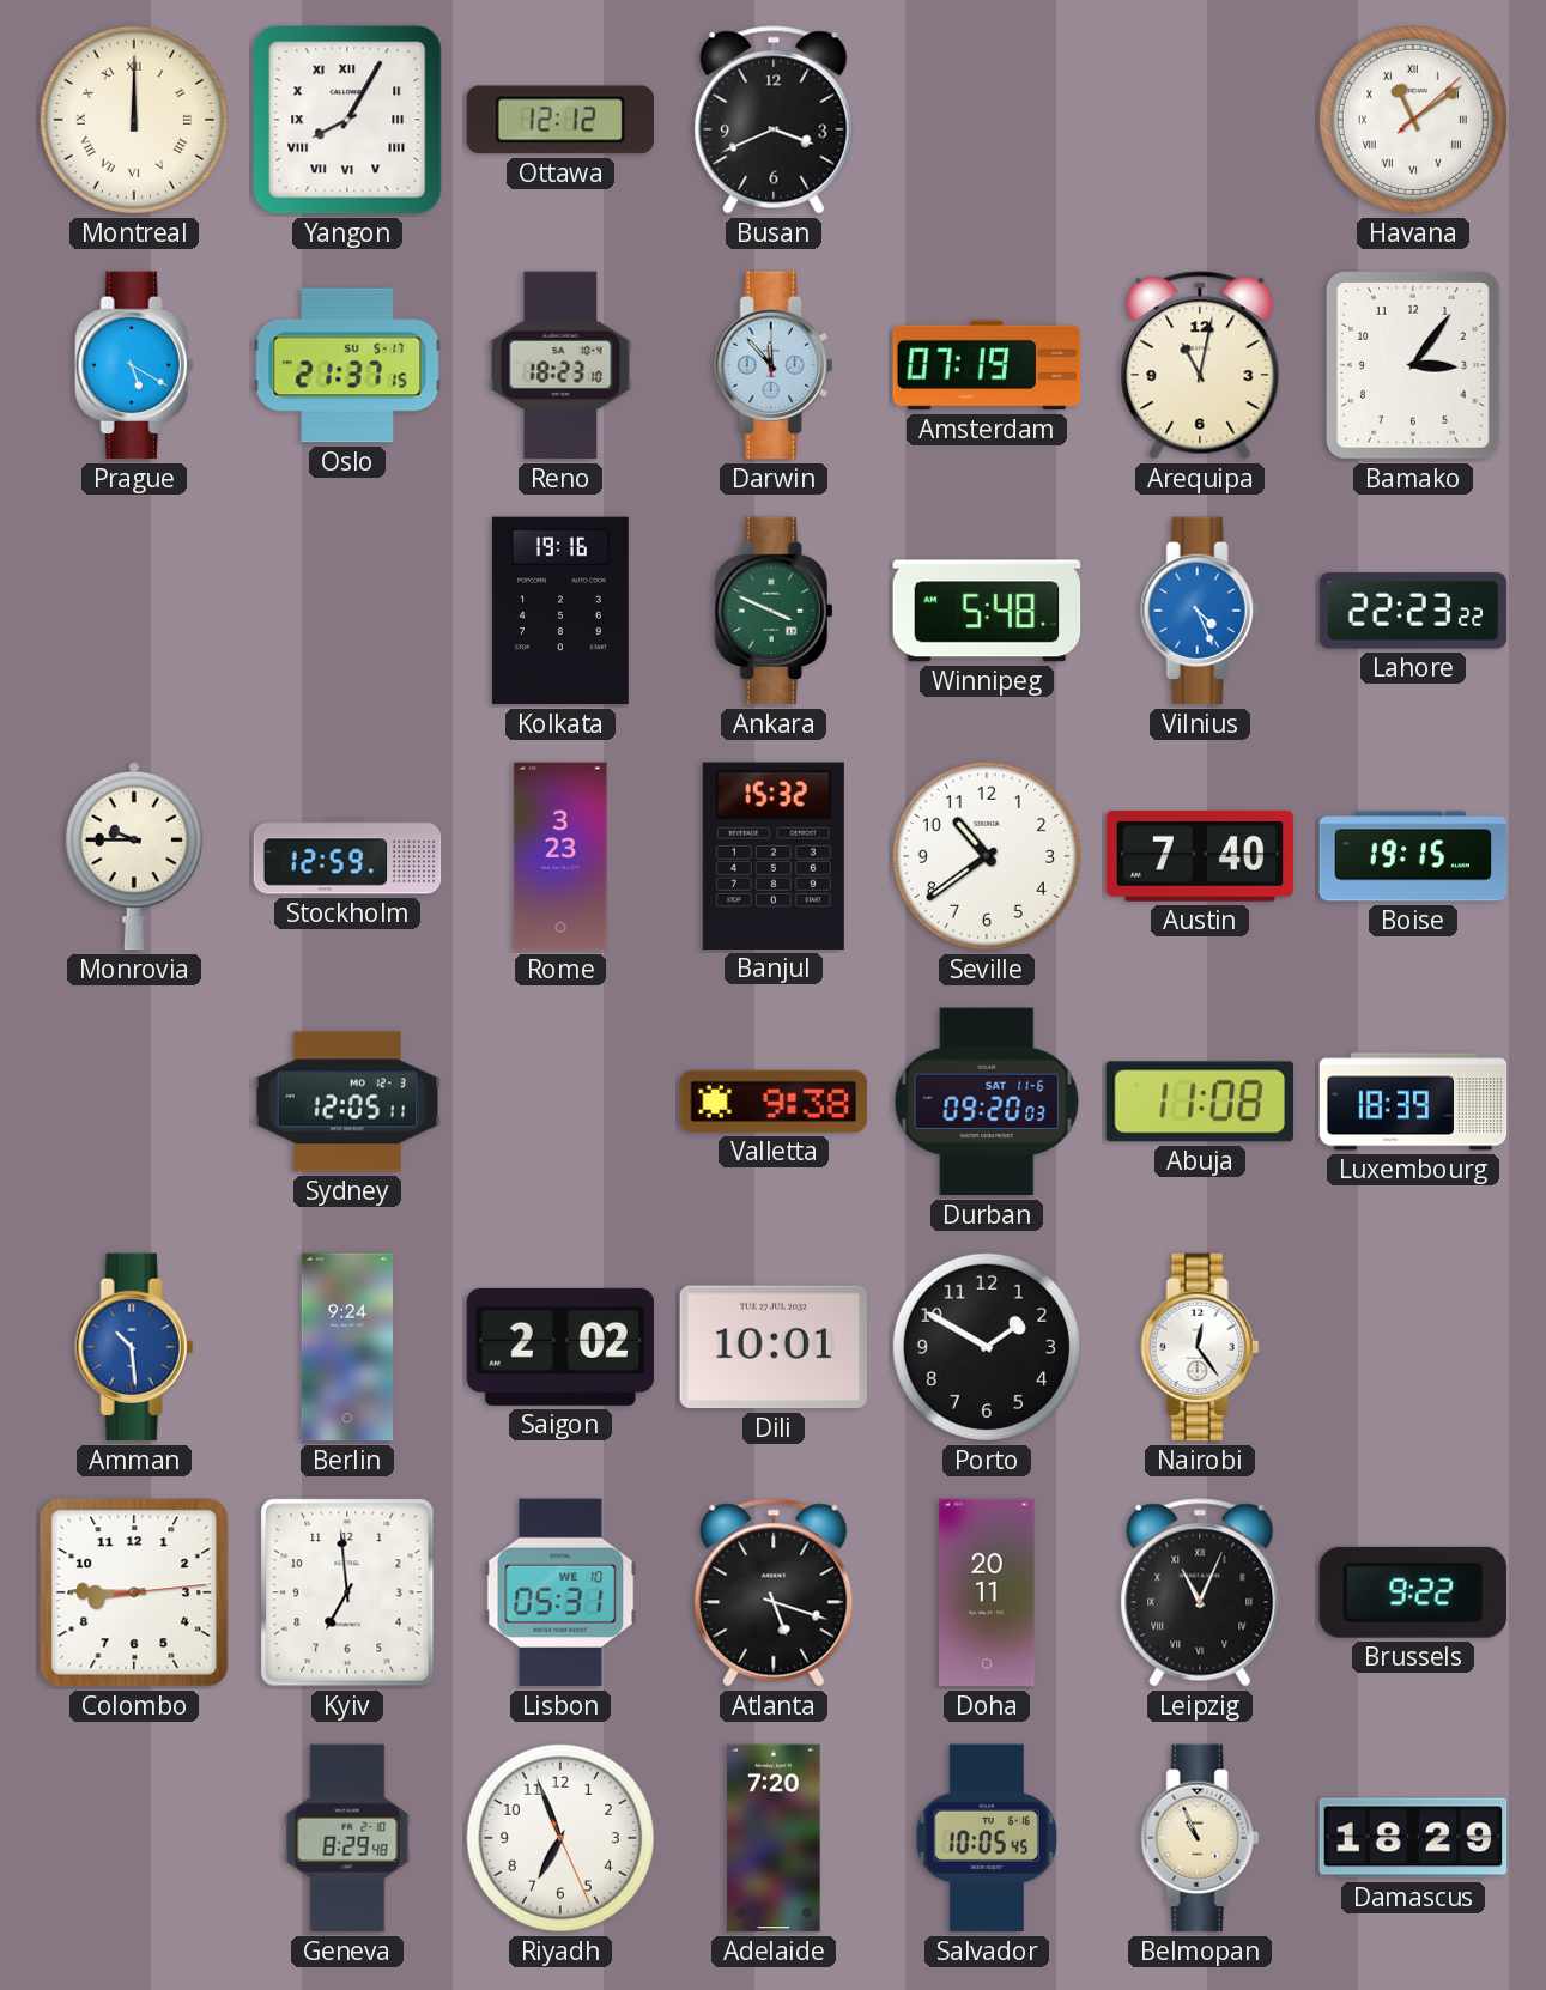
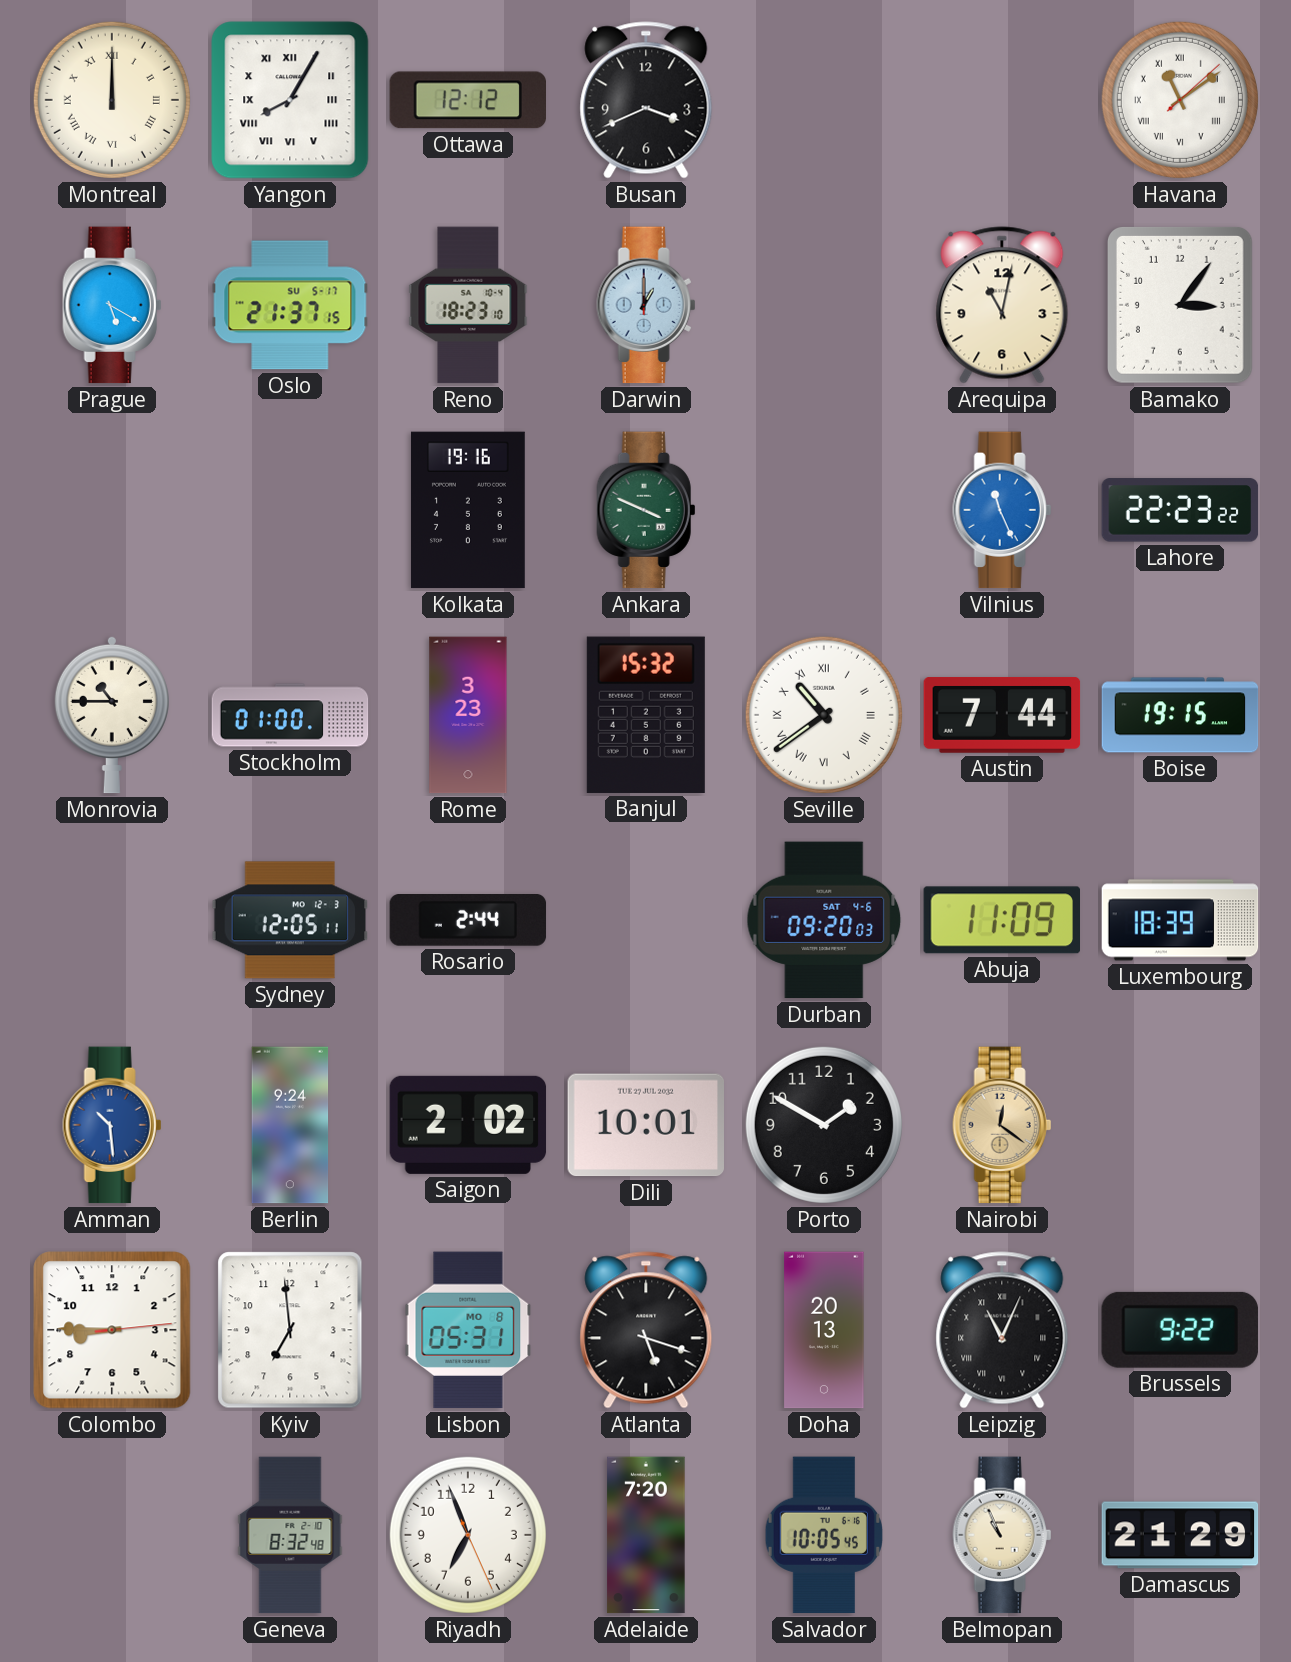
Darwin: 11:53 -> 1:00
Amsterdam: 07:19 -> none
Winnipeg: 5:48 -> none
Vilnius: 4:26 -> 11:26
Monrovia: 9:45 -> 10:45
Stockholm: 12:59 -> 01:00
Seville numerals: Arabic -> Roman
Austin: 7:40 -> 7:44
Rosario: none -> 2:44
Valletta: 9:38 -> none
Durban date: SAT 11-6 -> SAT 4-6
Abuja: 11:08 -> 11:09
Nairobi: 12:24 -> 12:21
Nairobi dial: white -> champagne
Lisbon date: WE 10 -> MO 8
Doha: 20:11 -> 20:13
Geneva: 8:29 -> 8:32
Damascus: 18:29 -> 21:29
